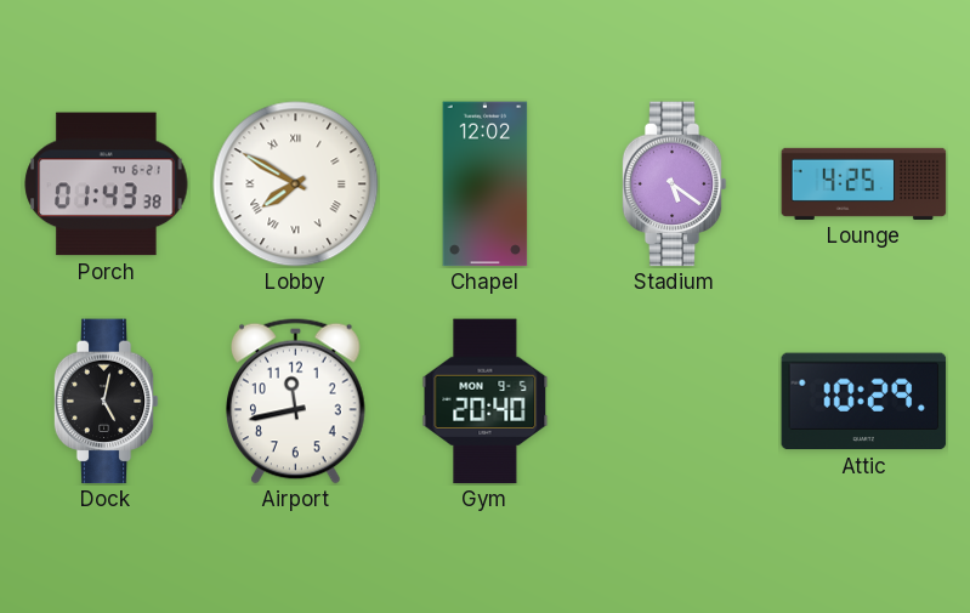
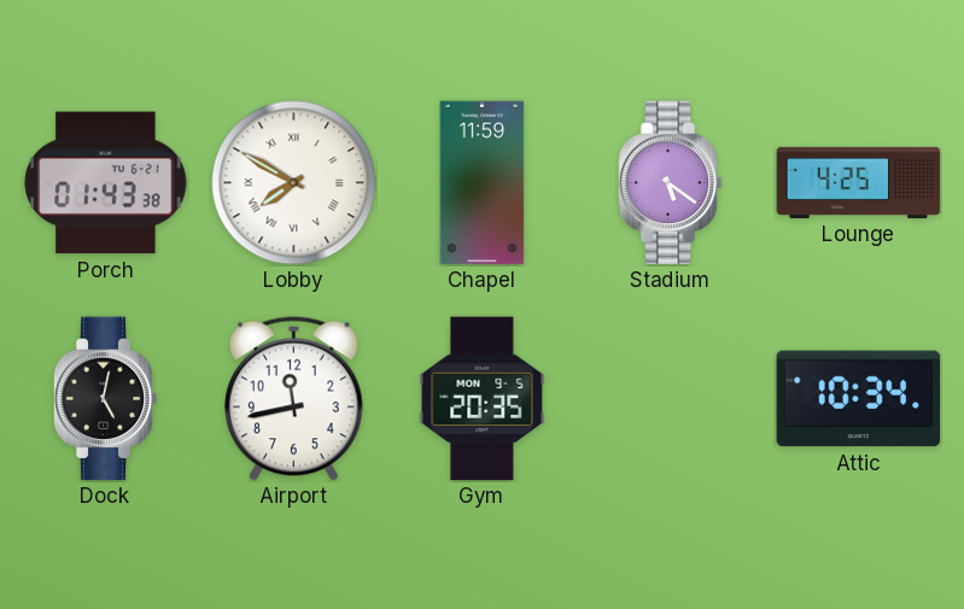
Chapel: 12:02 -> 11:59
Gym: 20:40 -> 20:35
Attic: 10:29 -> 10:34
